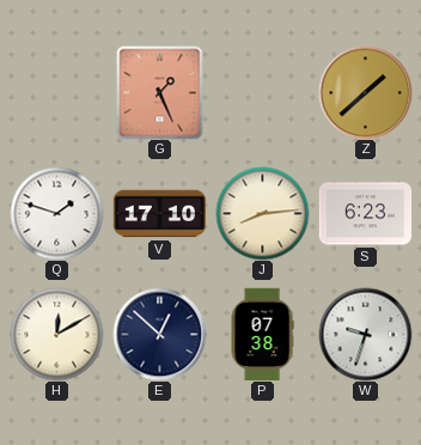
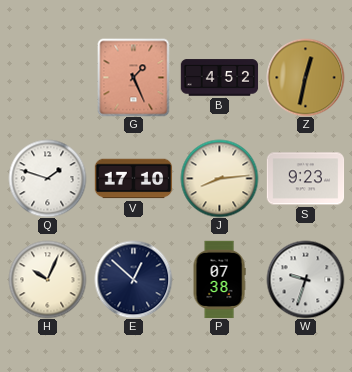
B: none -> 4:52
Z: 1:38 -> 12:32
S: 6:23 -> 9:23
H: 12:10 -> 10:04
